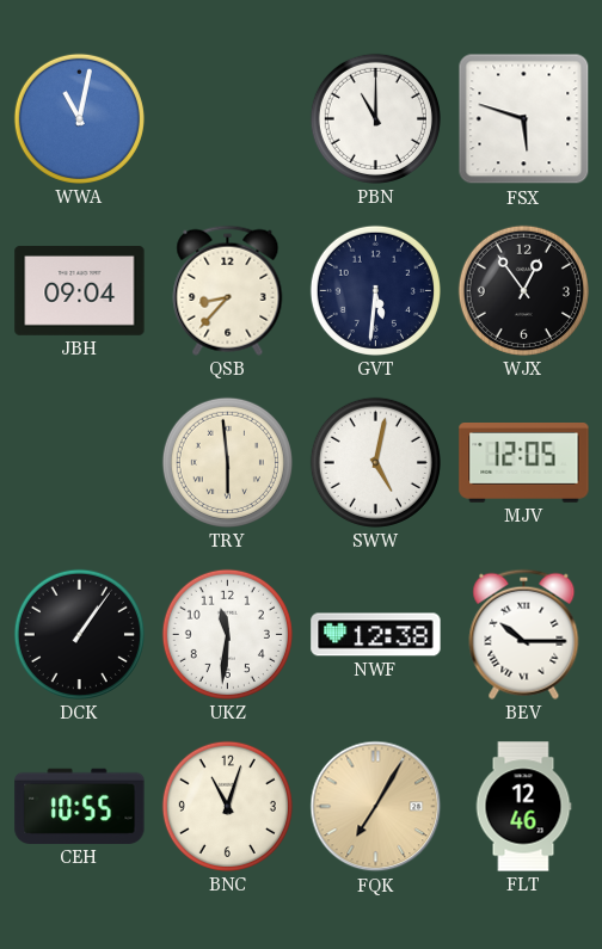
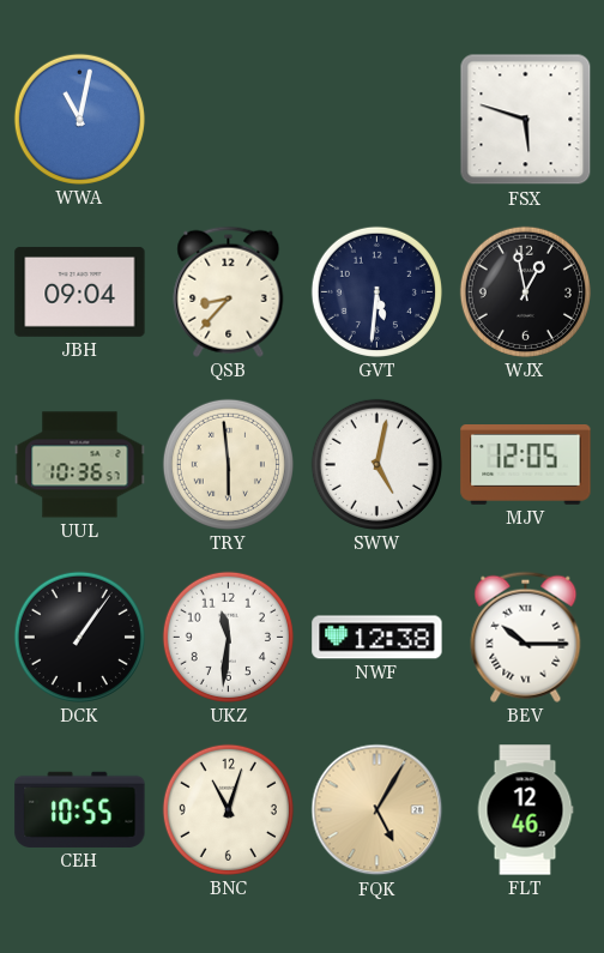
PBN: 11:00 -> none
WJX: 12:54 -> 12:58
UUL: none -> 10:36
FQK: 7:05 -> 5:05
